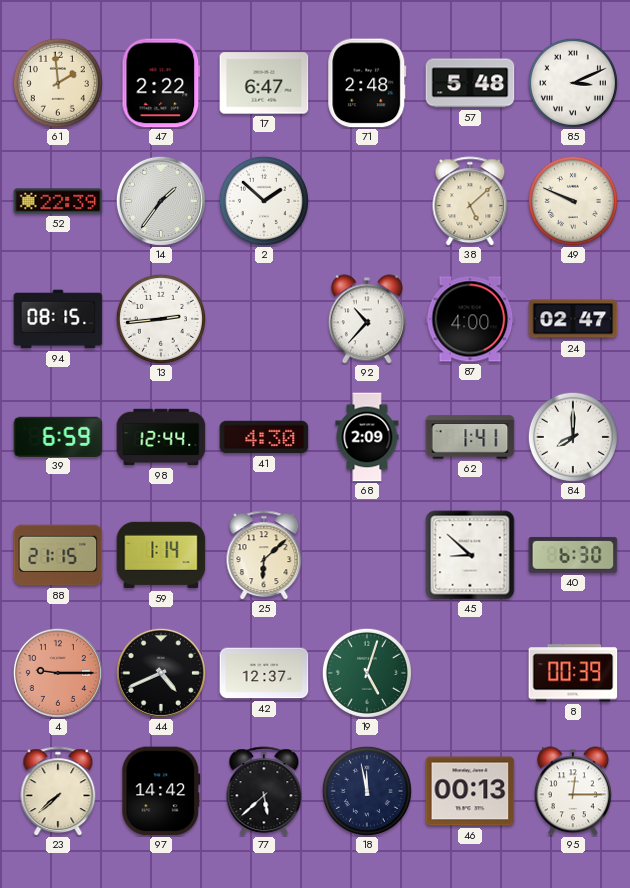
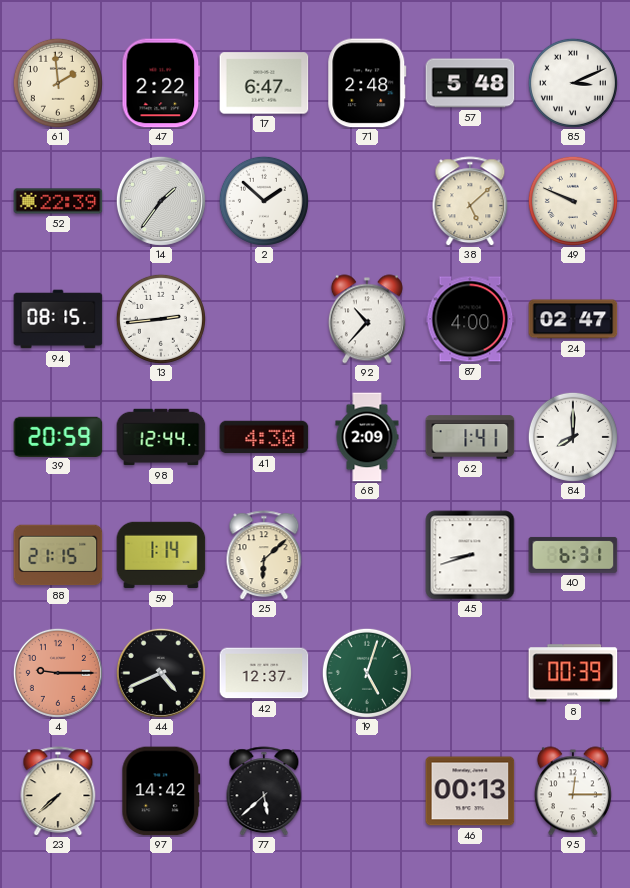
39: 6:59 -> 20:59
45: 8:52 -> 8:42
40: 6:30 -> 6:31
18: 11:58 -> none
